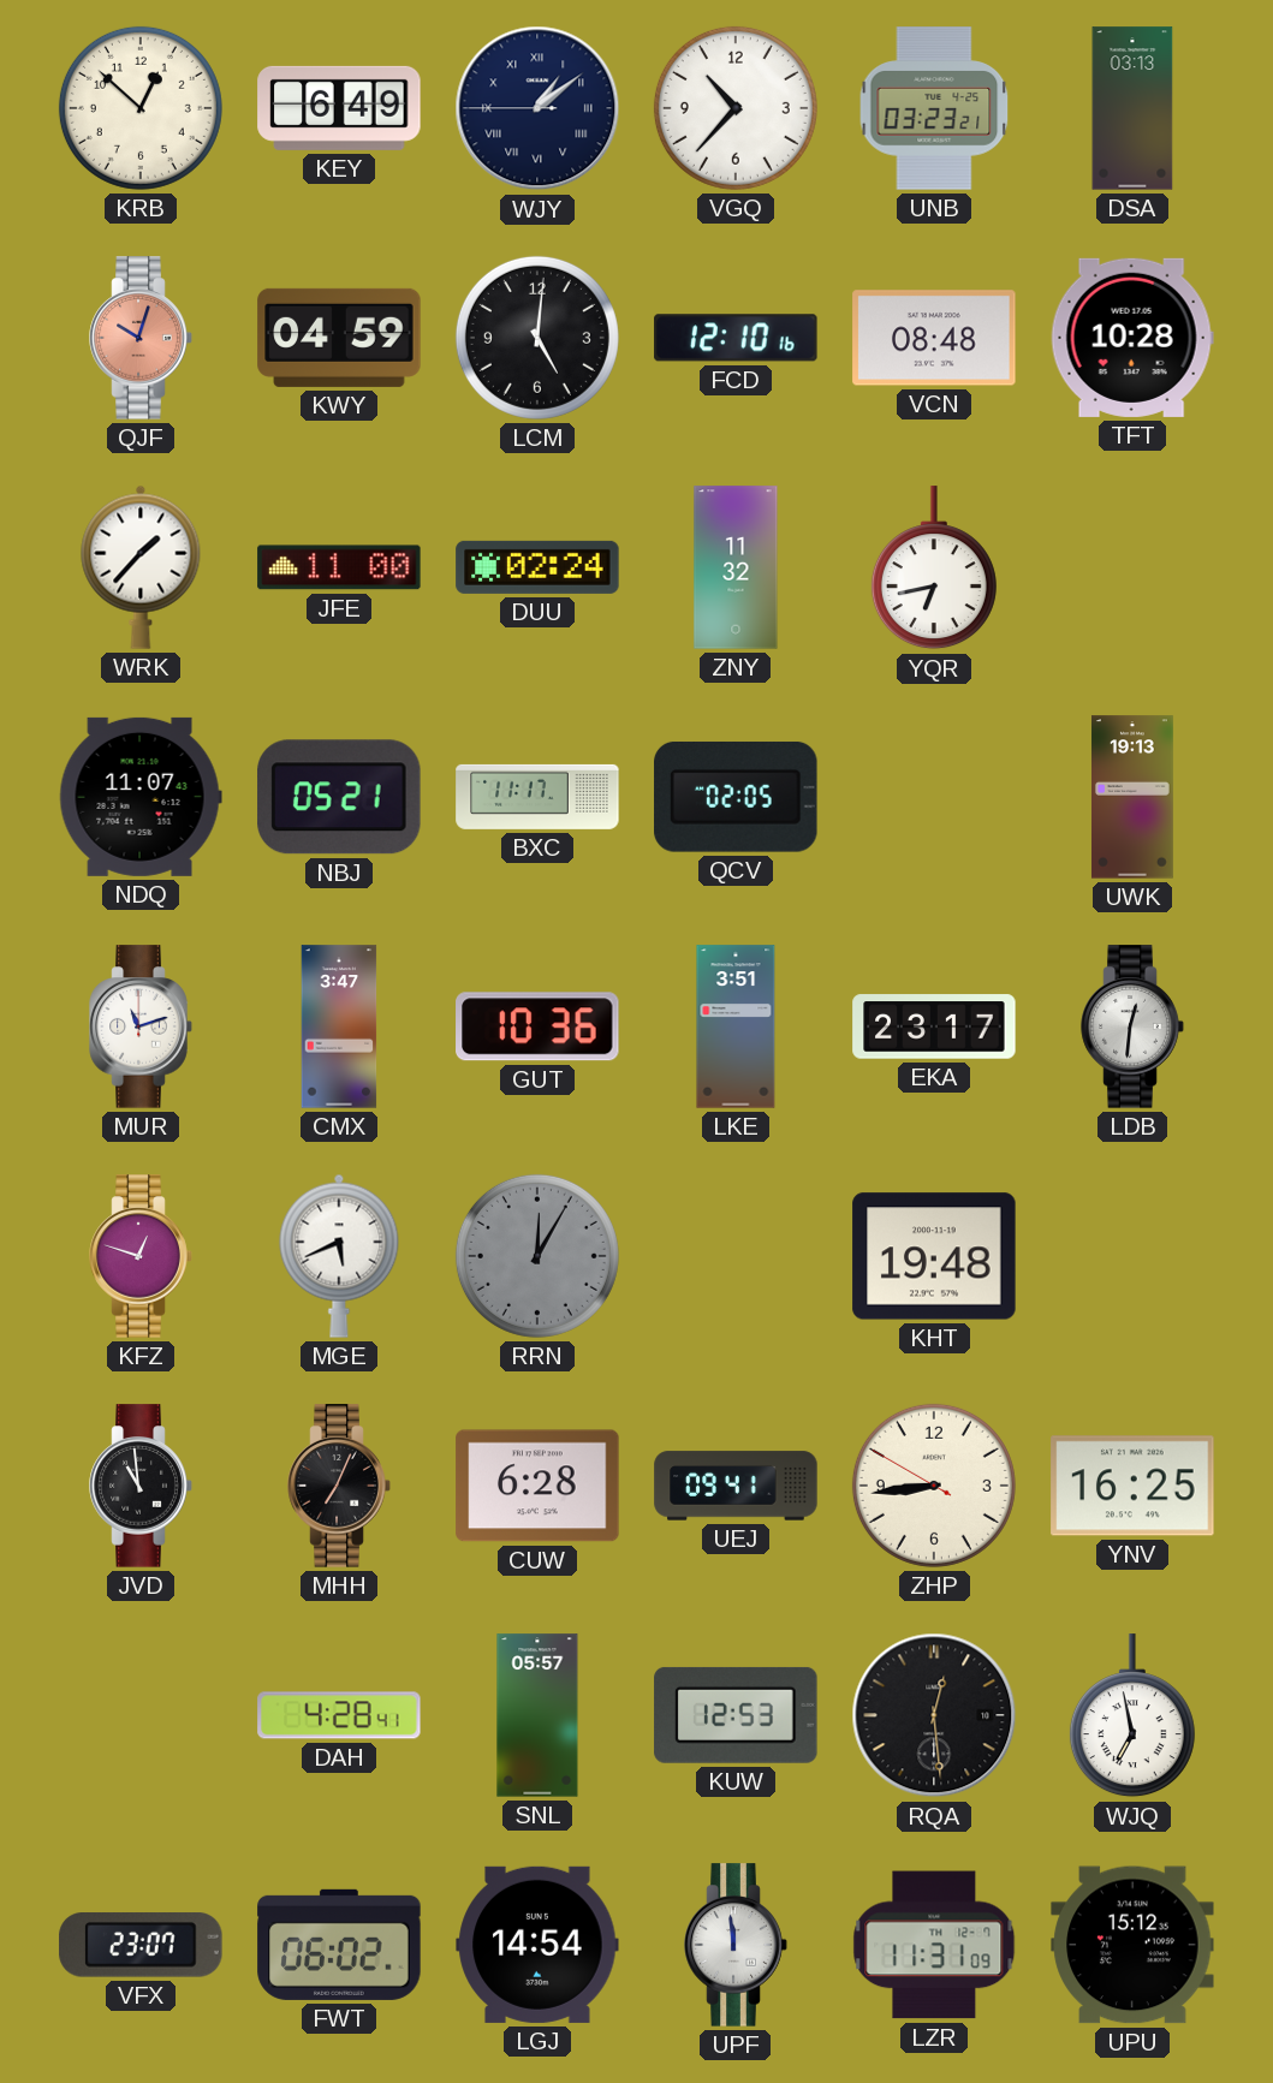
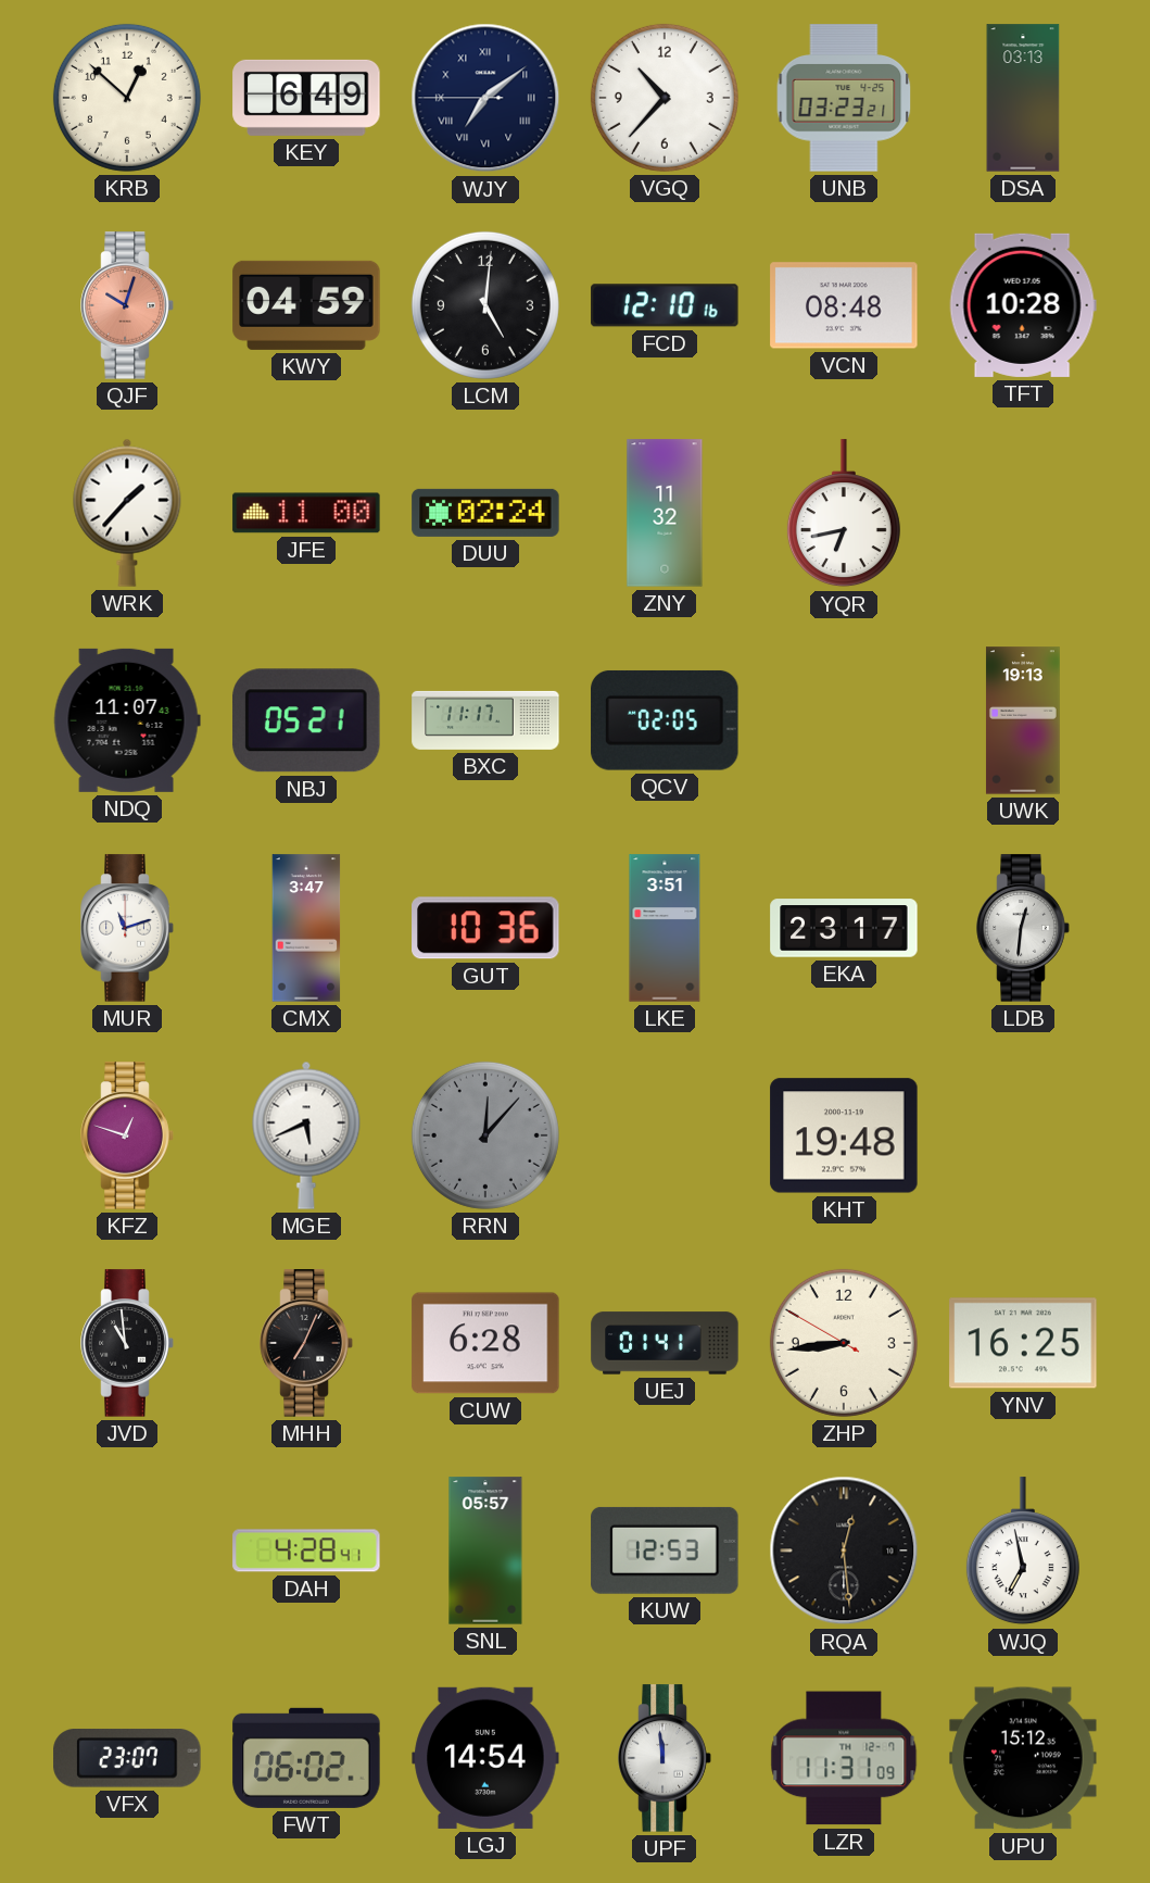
WJY: 1:08 -> 7:08
RRN: 12:05 -> 12:07
UEJ: 09:41 -> 01:41
